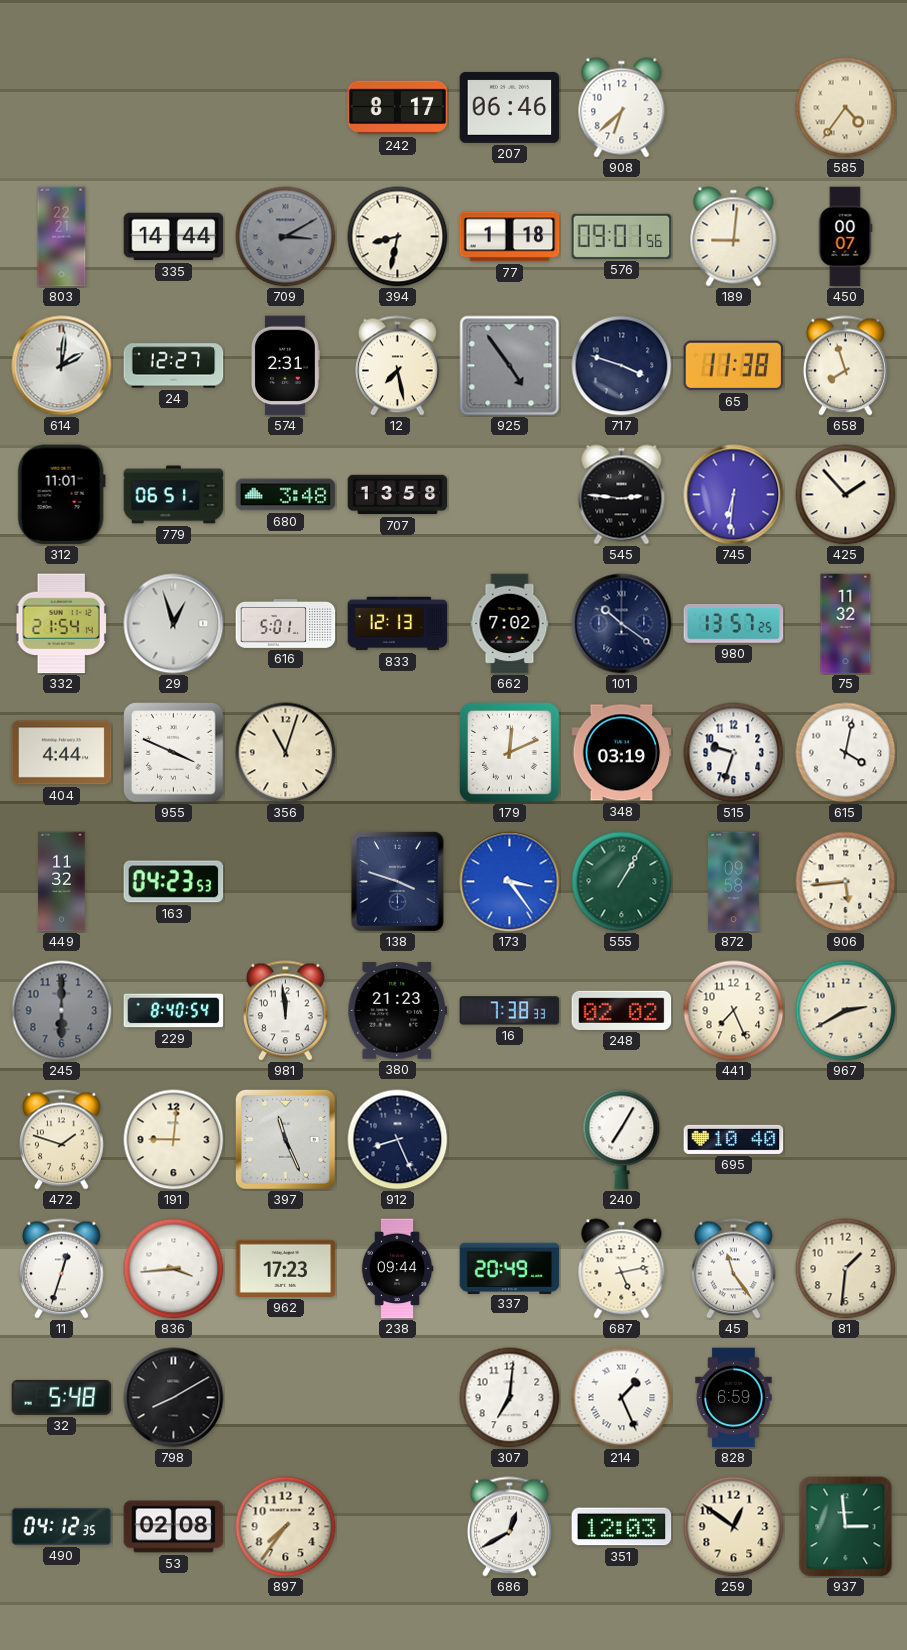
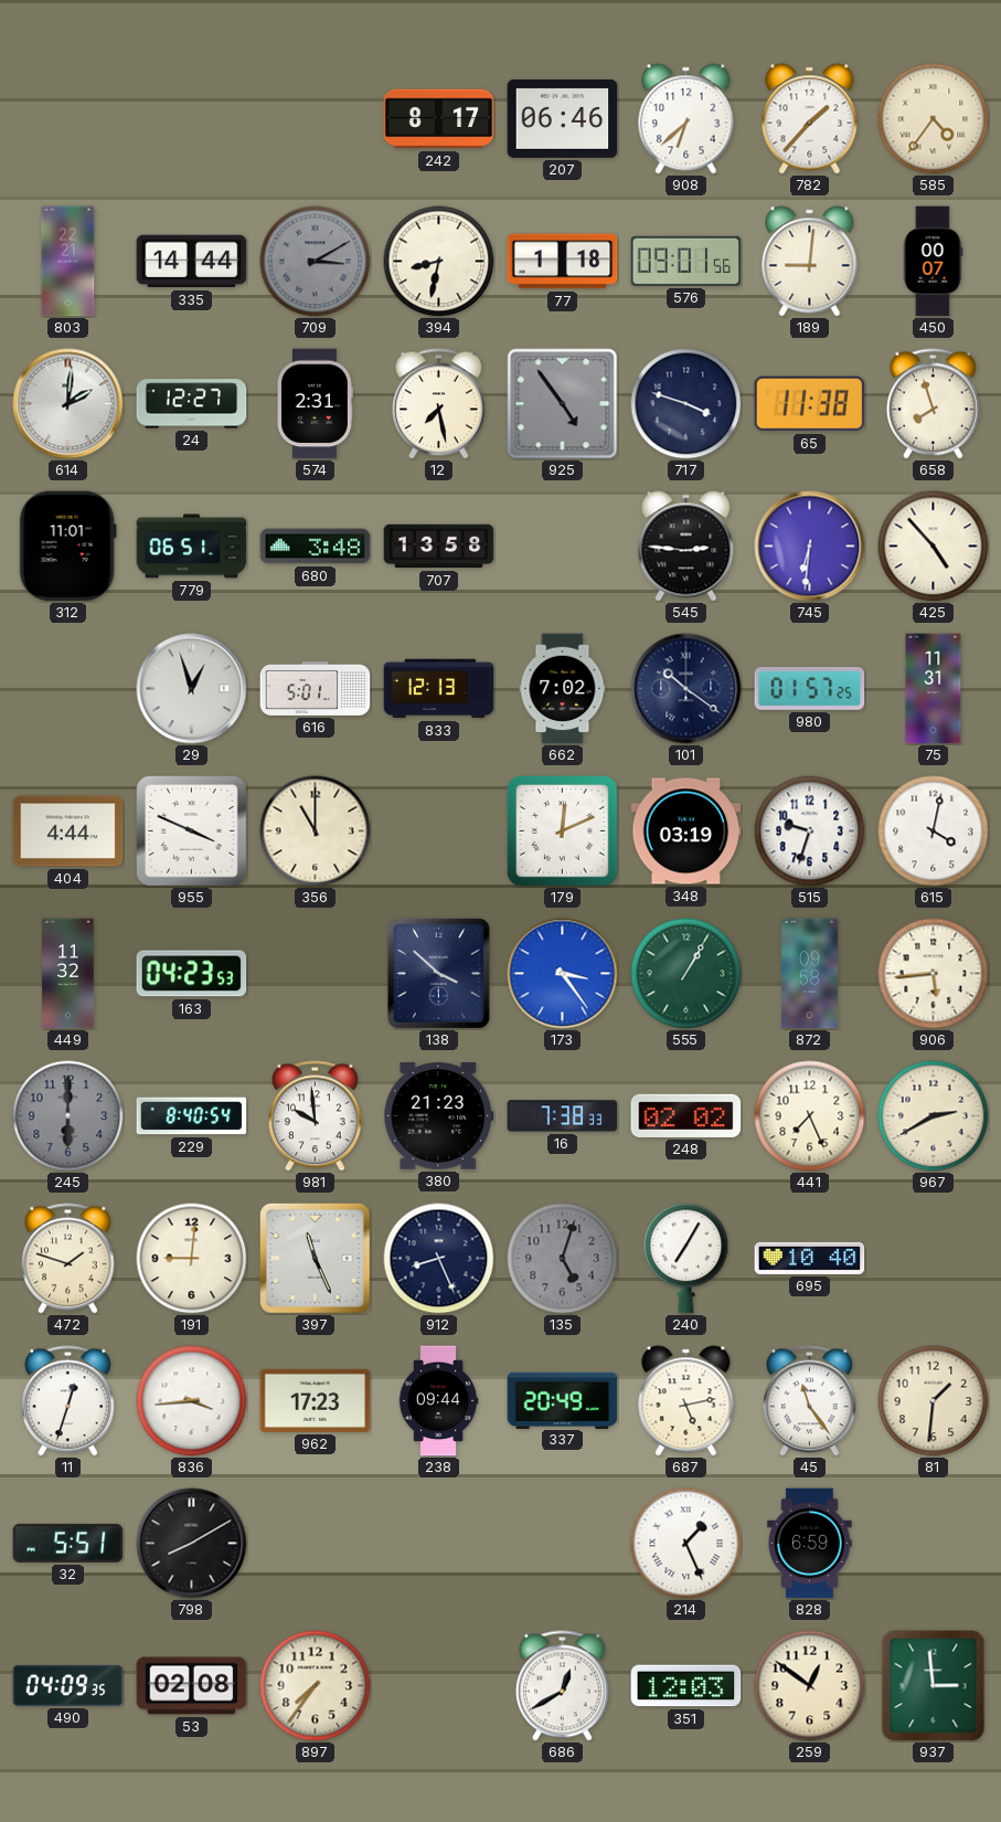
782: none -> 1:37
425: 1:53 -> 4:53
332: 21:54 -> none
980: 13:57 -> 01:57
75: 11:32 -> 11:31
356: 11:03 -> 11:00
138: 3:48 -> 3:52
981: 11:59 -> 9:59
135: none -> 5:03
32: 5:48 -> 5:51
307: 7:01 -> none
490: 04:12 -> 04:09
